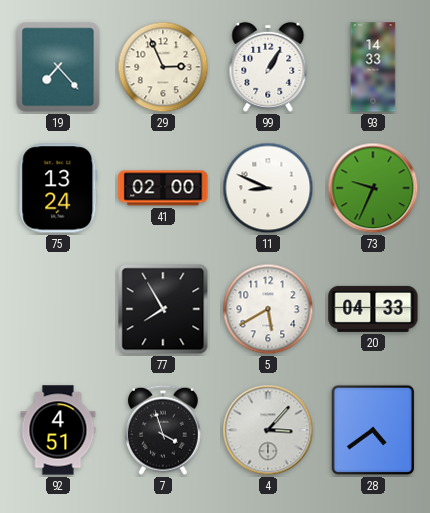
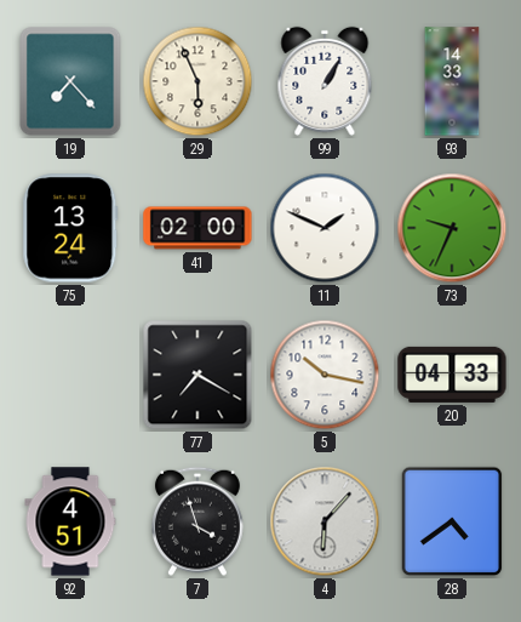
29: 2:56 -> 5:56
11: 8:49 -> 1:49
77: 7:55 -> 7:20
5: 5:40 -> 10:17
4: 3:07 -> 6:07
